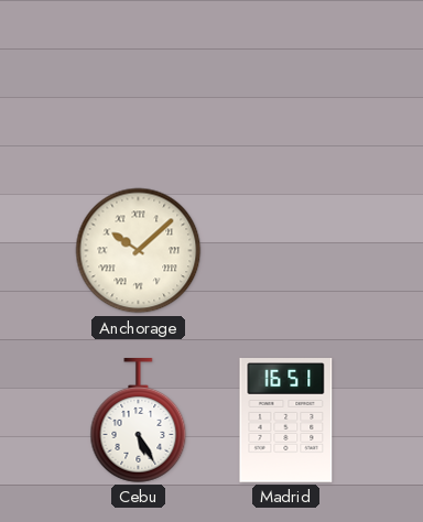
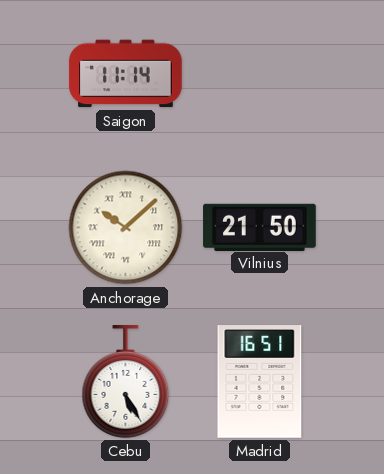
Saigon: none -> 11:14
Vilnius: none -> 21:50
